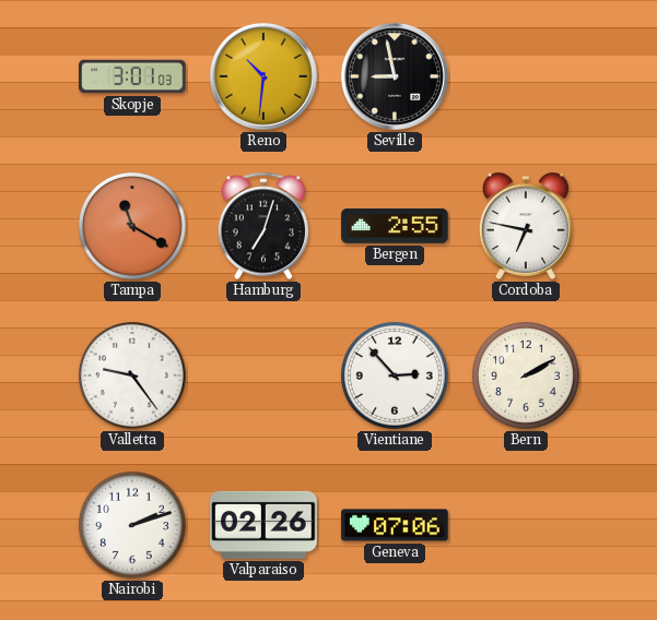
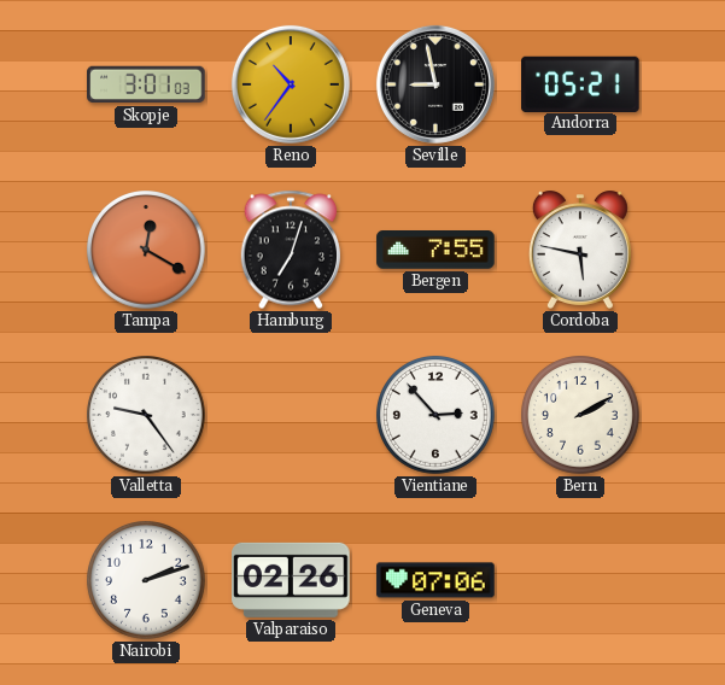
Reno: 10:31 -> 10:36
Andorra: none -> 05:21
Tampa: 11:20 -> 12:20
Bergen: 2:55 -> 7:55
Cordoba: 6:47 -> 5:47
